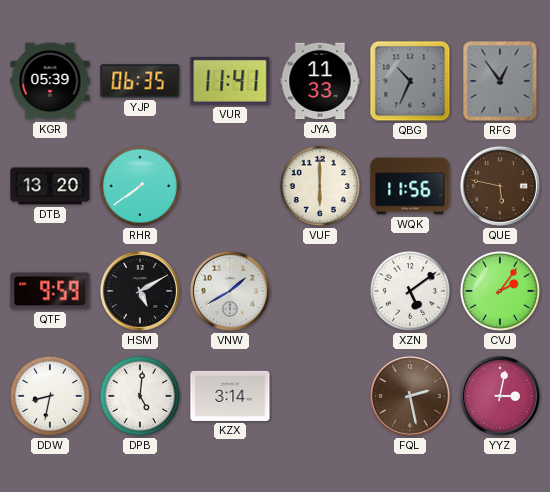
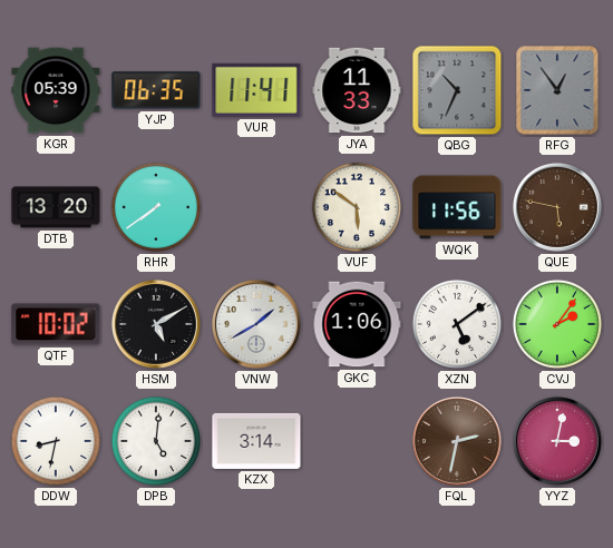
VUF: 6:00 -> 5:51
QTF: 9:59 -> 10:02
GKC: none -> 1:06
FQL: 2:28 -> 2:32
